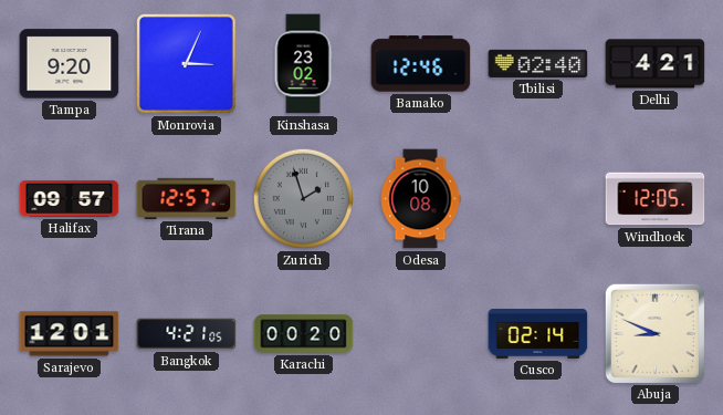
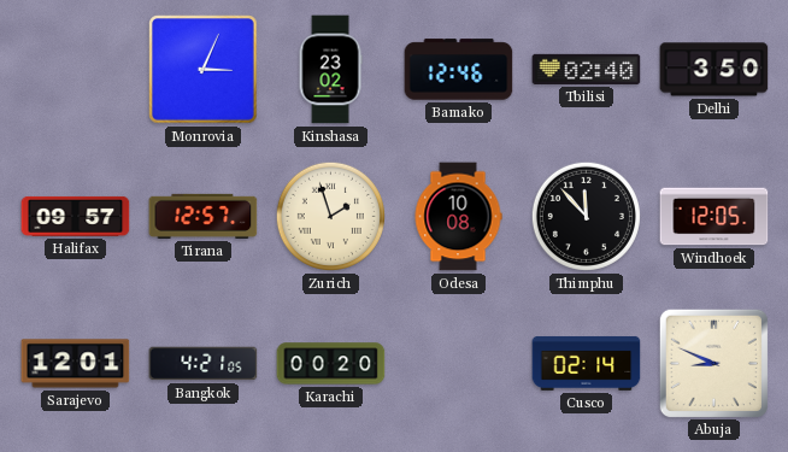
Tampa: 9:20 -> none
Delhi: 4:21 -> 3:50
Zurich dial: grey -> cream
Thimphu: none -> 11:53
